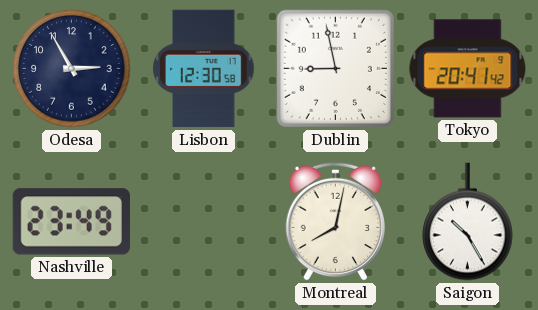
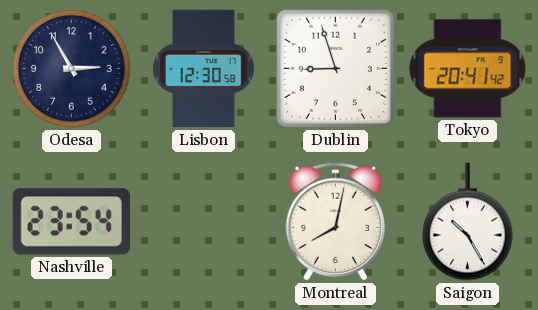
Dublin: 8:58 -> 8:57
Nashville: 23:49 -> 23:54
